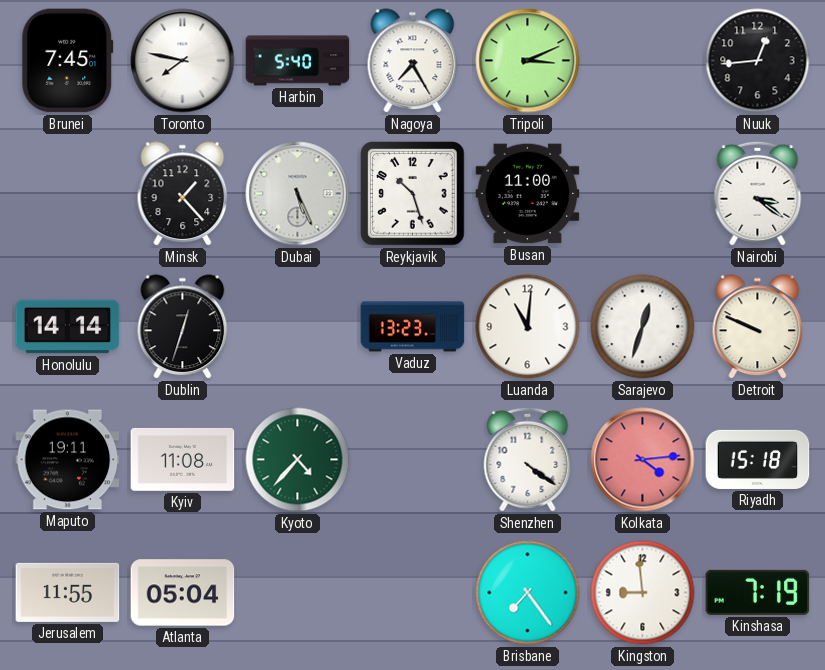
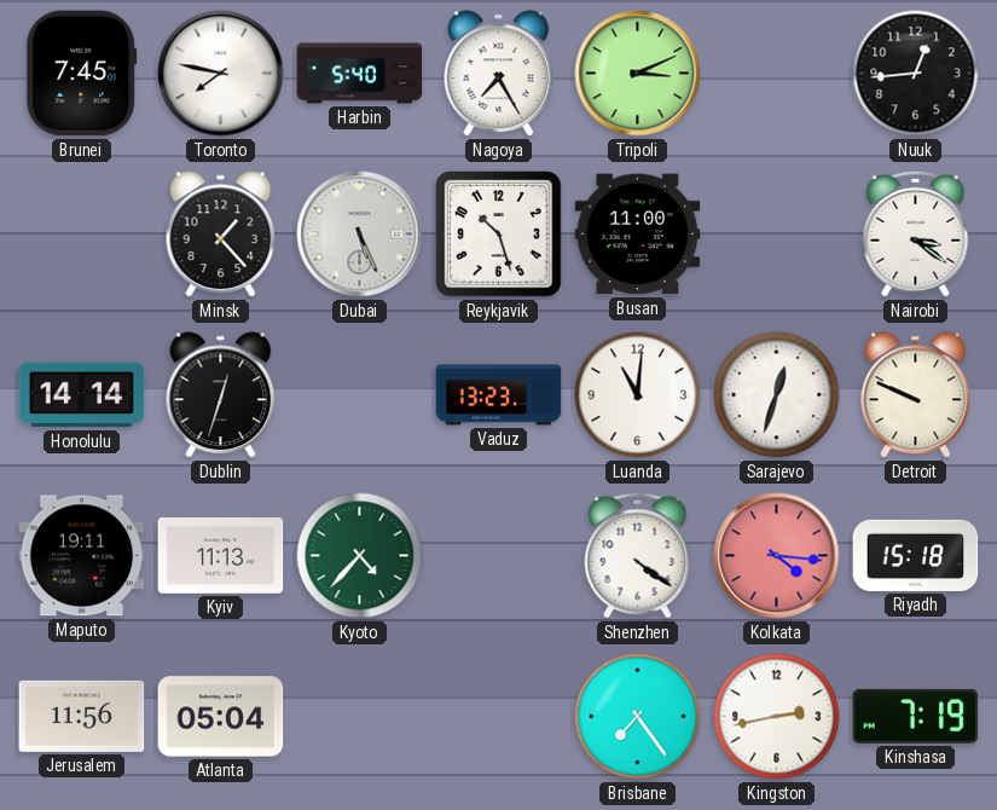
Kyiv: 11:08 -> 11:13
Kolkata: 4:14 -> 4:16
Jerusalem: 11:55 -> 11:56
Kingston: 8:59 -> 2:43
